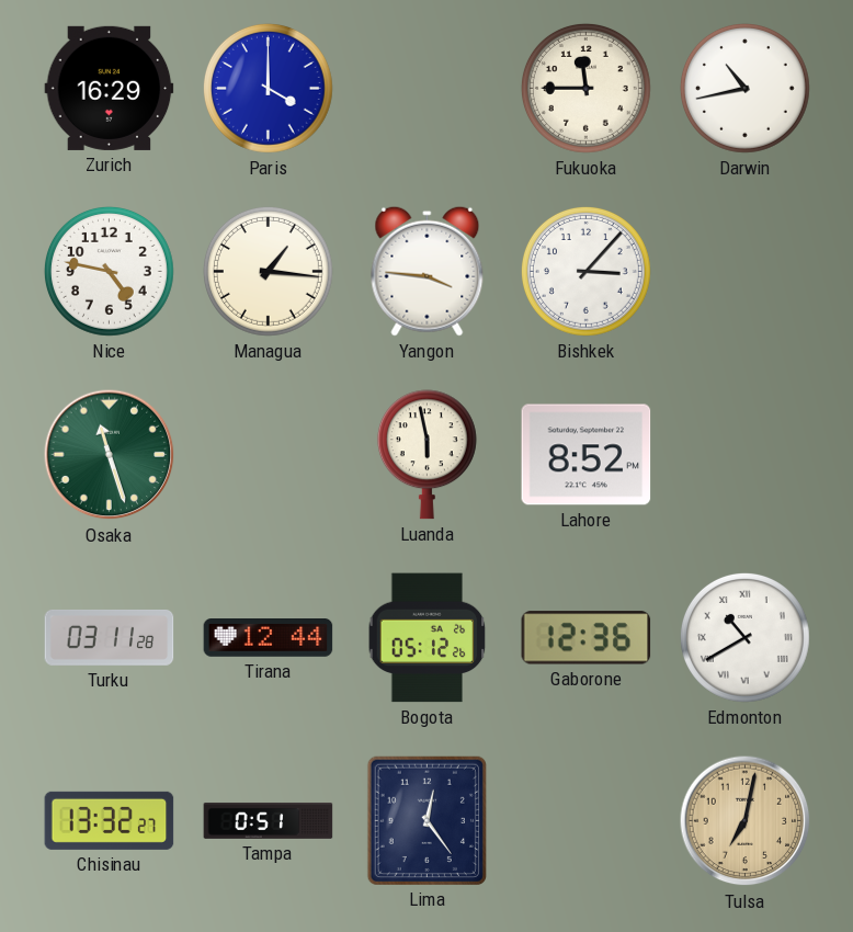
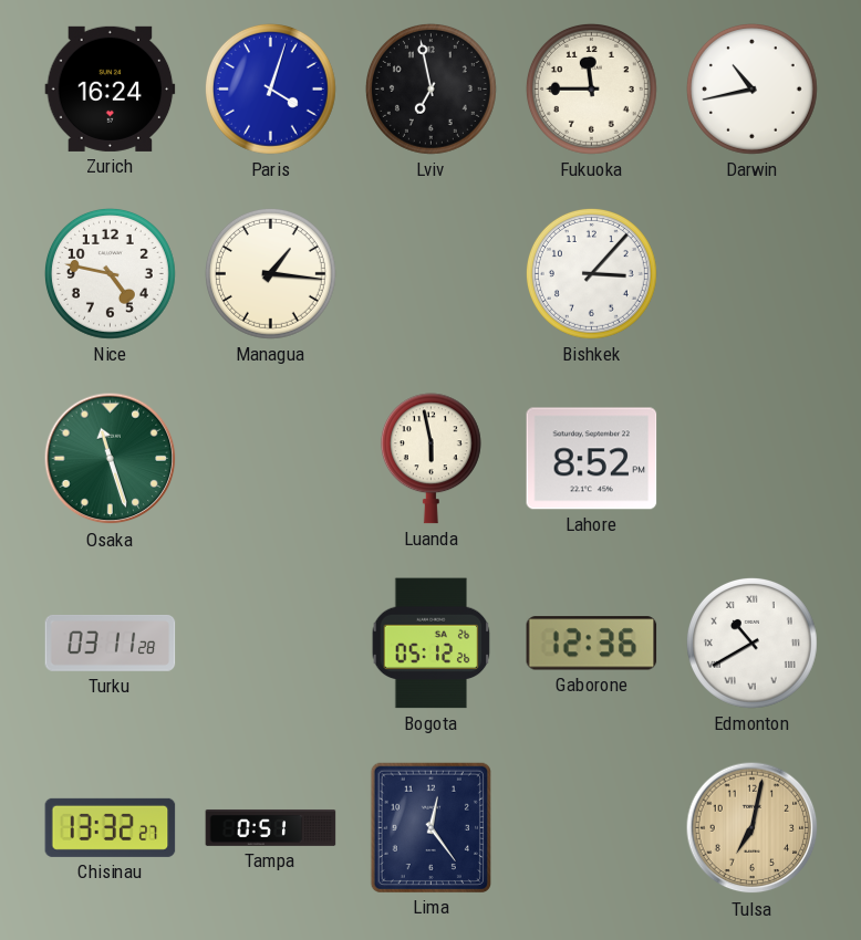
Zurich: 16:29 -> 16:24
Paris: 4:00 -> 4:03
Lviv: none -> 6:58
Yangon: 3:46 -> none
Tirana: 12:44 -> none
